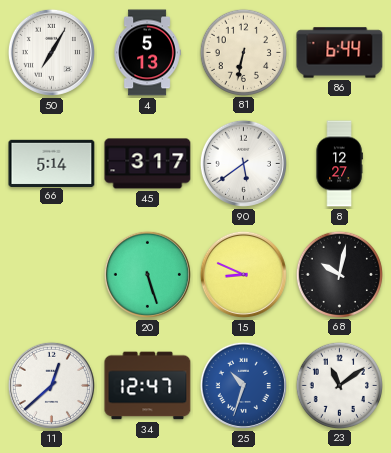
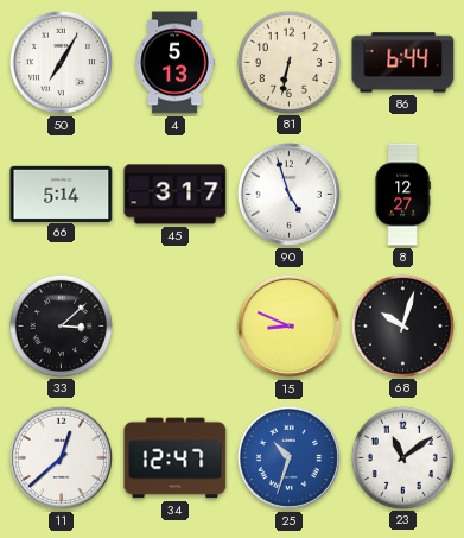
90: 5:39 -> 4:57
33: none -> 3:08
20: 5:27 -> none
68: 10:02 -> 10:03
